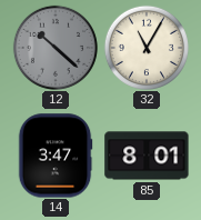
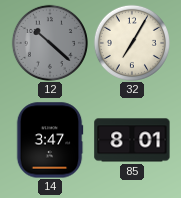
32: 11:05 -> 7:05
